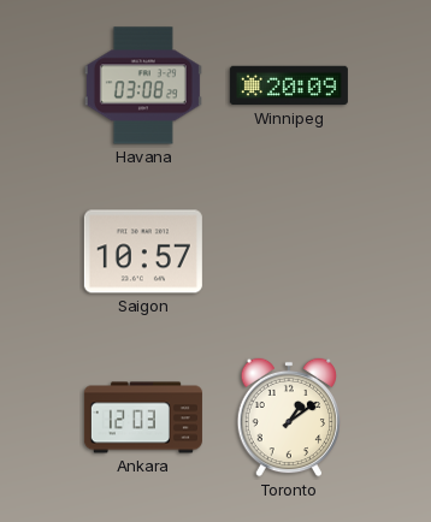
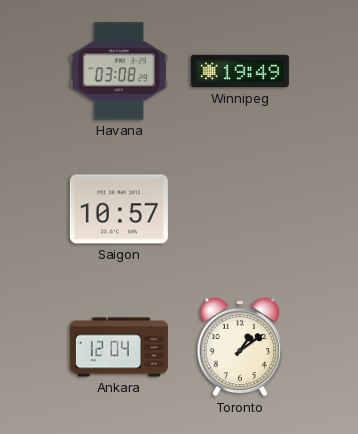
Winnipeg: 20:09 -> 19:49
Ankara: 12:03 -> 12:04
